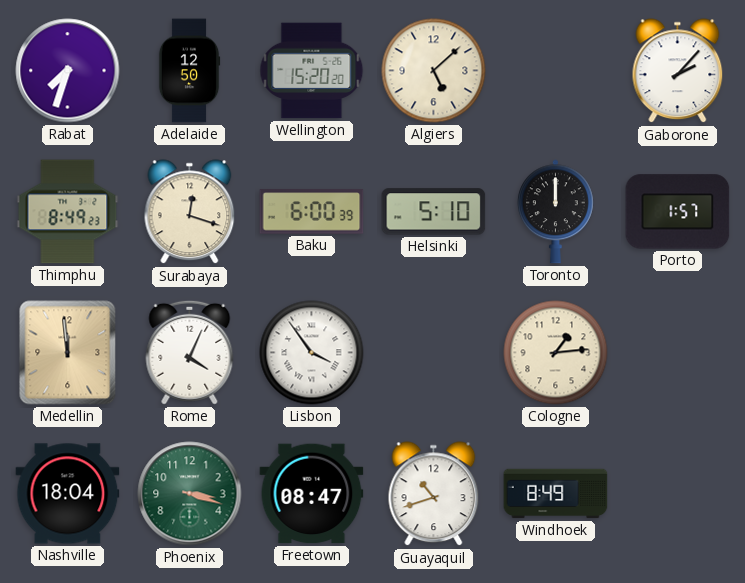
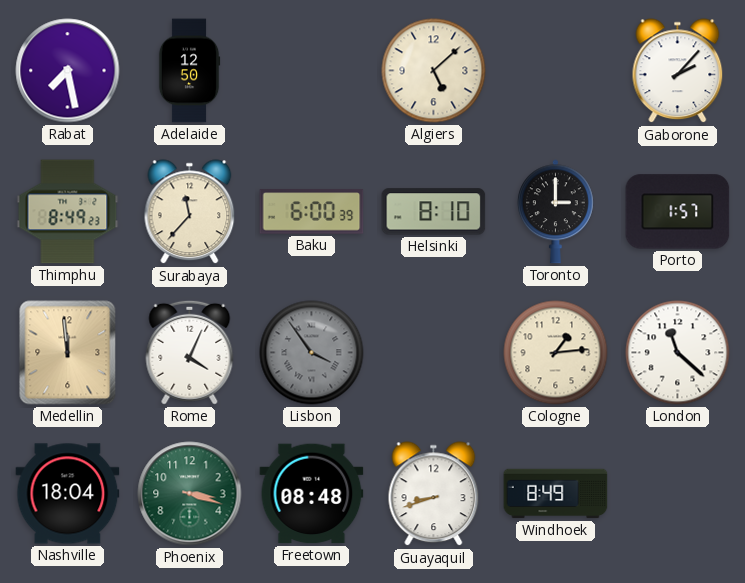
Rabat: 7:33 -> 7:28
Wellington: 15:20 -> none
Surabaya: 12:18 -> 11:37
Helsinki: 5:10 -> 8:10
Toronto: 12:00 -> 3:00
Lisbon dial: white -> grey
London: none -> 11:22
Freetown: 08:47 -> 08:48
Guayaquil: 10:42 -> 8:42
